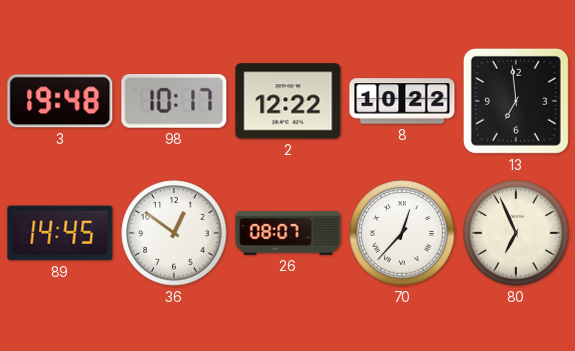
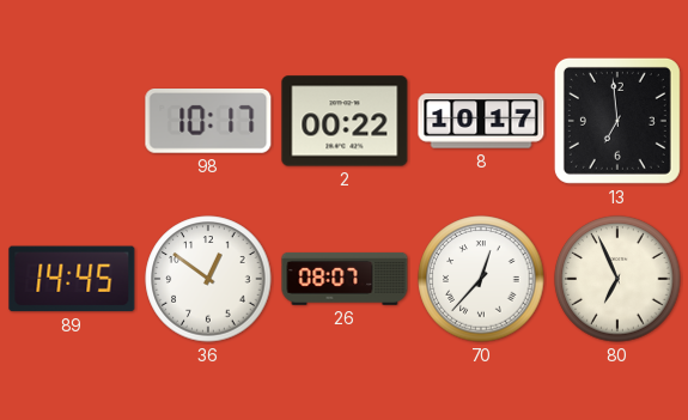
3: 19:48 -> none
2: 12:22 -> 00:22
8: 10:22 -> 10:17
